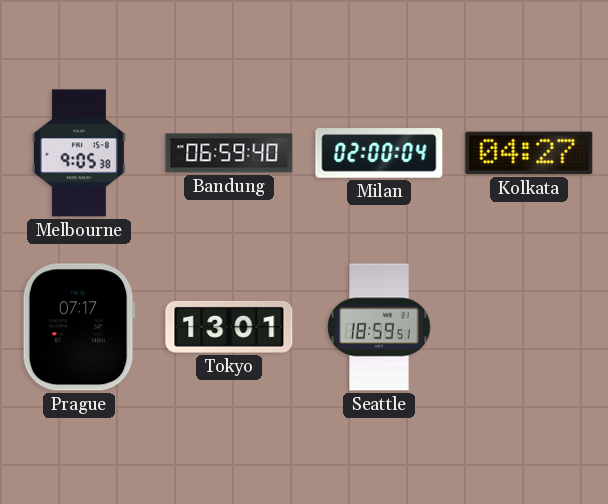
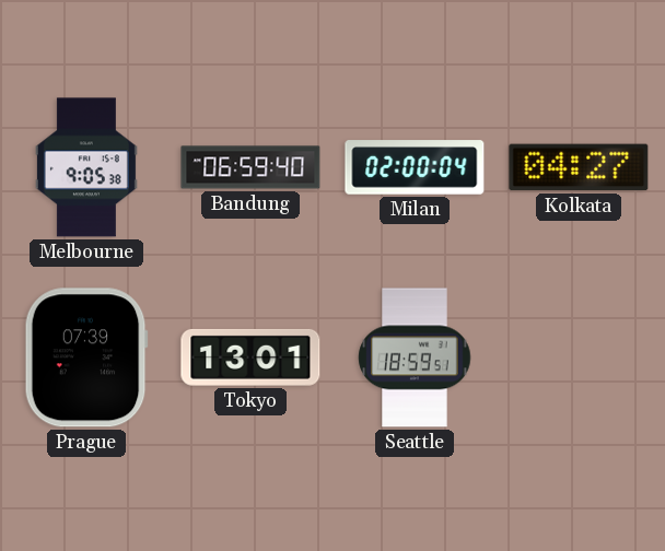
Prague: 07:17 -> 07:39
